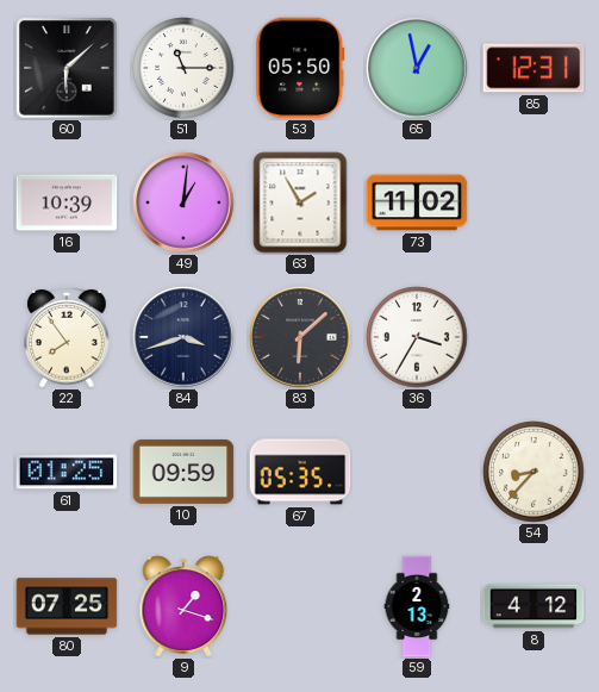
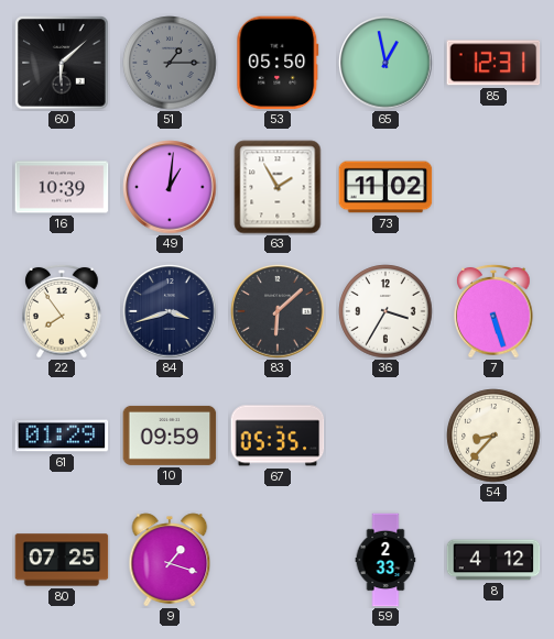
51: 11:15 -> 1:15
51 dial: white -> grey
7: none -> 5:27
61: 01:25 -> 01:29
59: 2:13 -> 2:33
